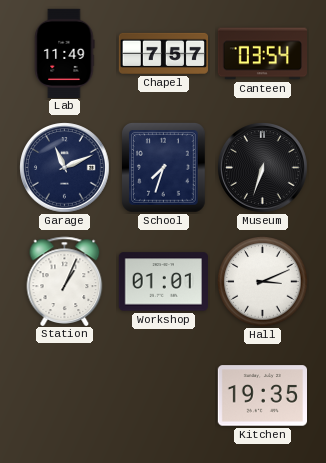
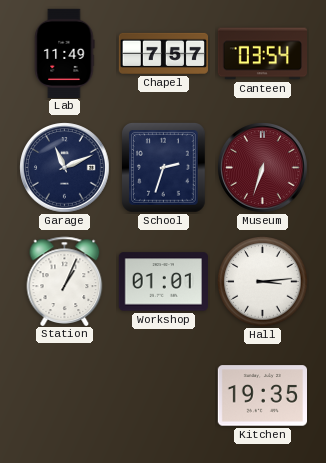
School: 7:33 -> 2:33
Museum dial: black -> burgundy
Hall: 3:11 -> 3:14
